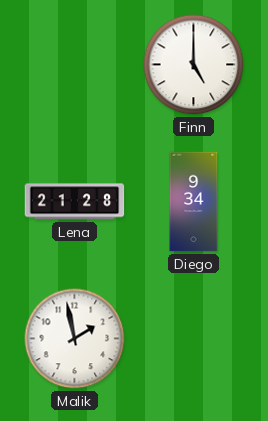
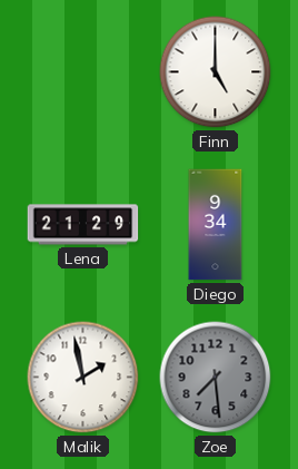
Lena: 21:28 -> 21:29
Zoe: none -> 7:29
